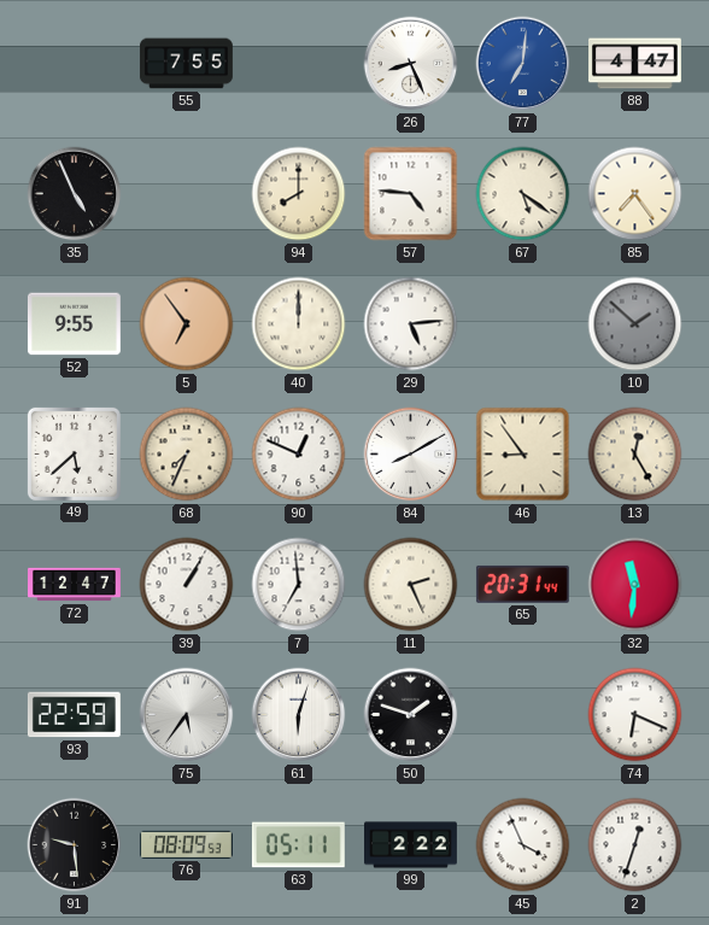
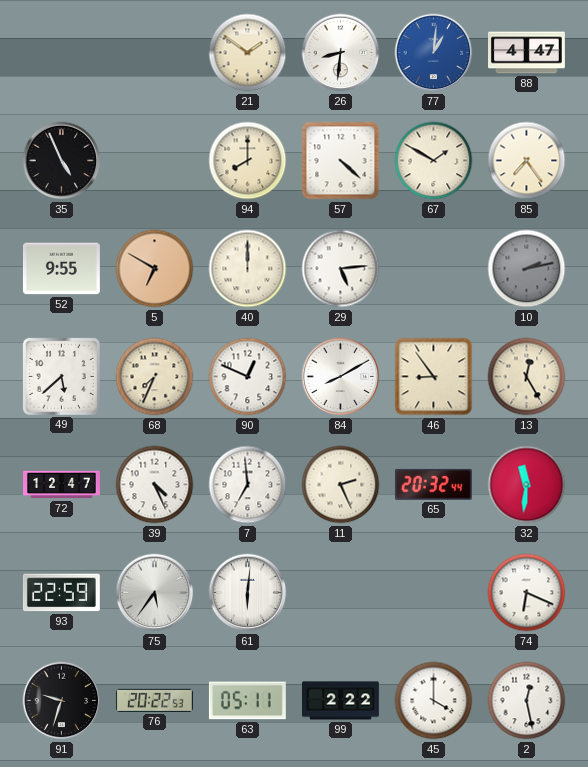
55: 7:55 -> none
21: none -> 1:51
26: 8:26 -> 8:31
77: 7:01 -> 1:01
57: 4:46 -> 4:22
67: 5:21 -> 1:50
5: 6:54 -> 6:50
10: 1:52 -> 2:13
39: 1:05 -> 4:26
65: 20:31 -> 20:32
61: 6:03 -> 6:01
50: 1:48 -> none
91: 9:29 -> 9:33
76: 08:09 -> 20:22
45: 3:56 -> 4:00
2: 12:33 -> 12:28
